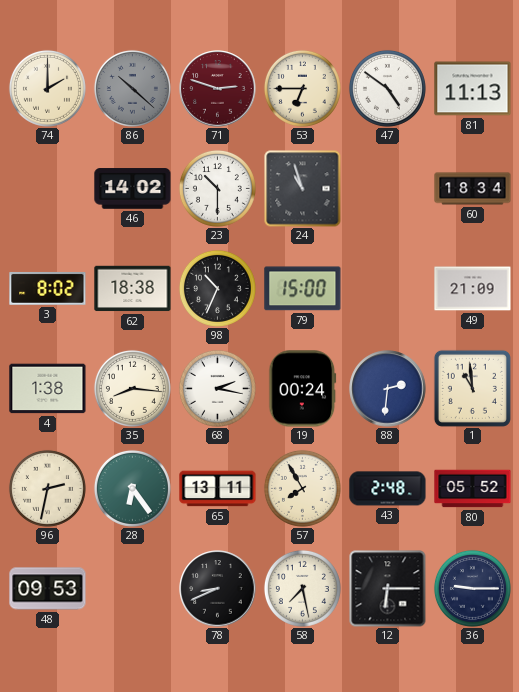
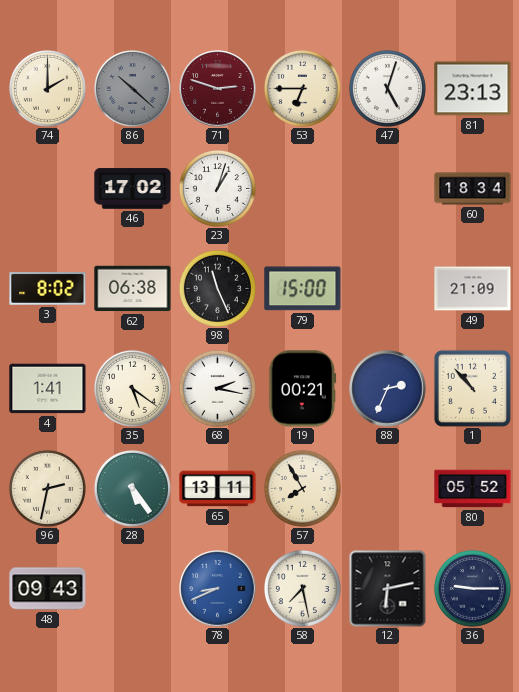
47: 4:51 -> 5:03
81: 11:13 -> 23:13
46: 14:02 -> 17:02
23: 10:30 -> 1:03
24: 10:57 -> none
62: 18:38 -> 06:38
98: 10:34 -> 11:26
4: 1:38 -> 1:41
35: 8:16 -> 5:21
19: 00:24 -> 00:21
88: 2:31 -> 2:34
1: 10:59 -> 10:53
28: 6:24 -> 5:24
43: 2:48 -> none
48: 09:53 -> 09:43
78 dial: black -> blue
12: 6:15 -> 6:13
